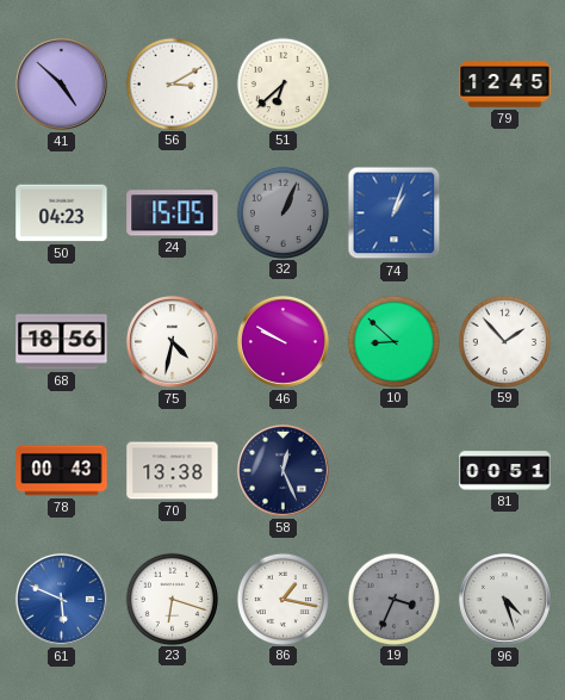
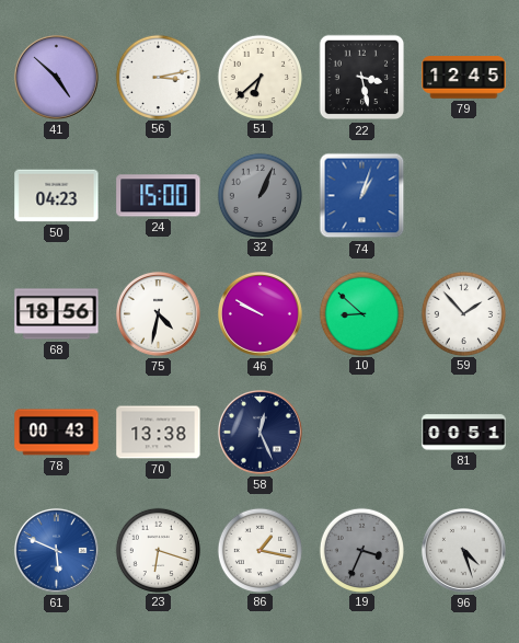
56: 3:10 -> 3:13
22: none -> 3:28
24: 15:05 -> 15:00
